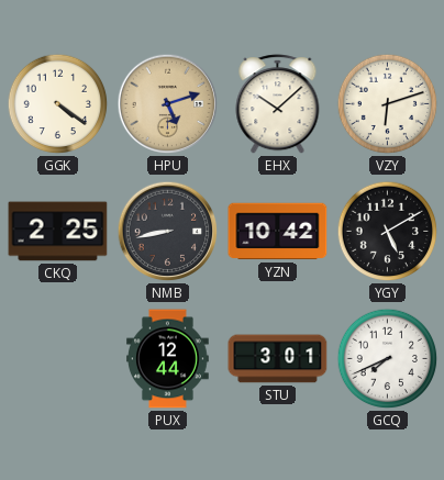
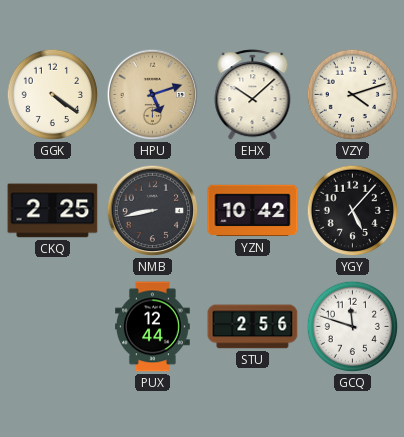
VZY: 6:12 -> 4:12
YGY: 5:10 -> 5:07
STU: 3:01 -> 2:56
GCQ: 7:41 -> 11:48
